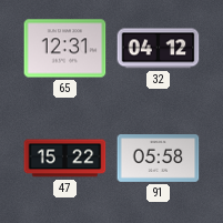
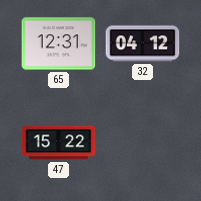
91: 05:58 -> none
